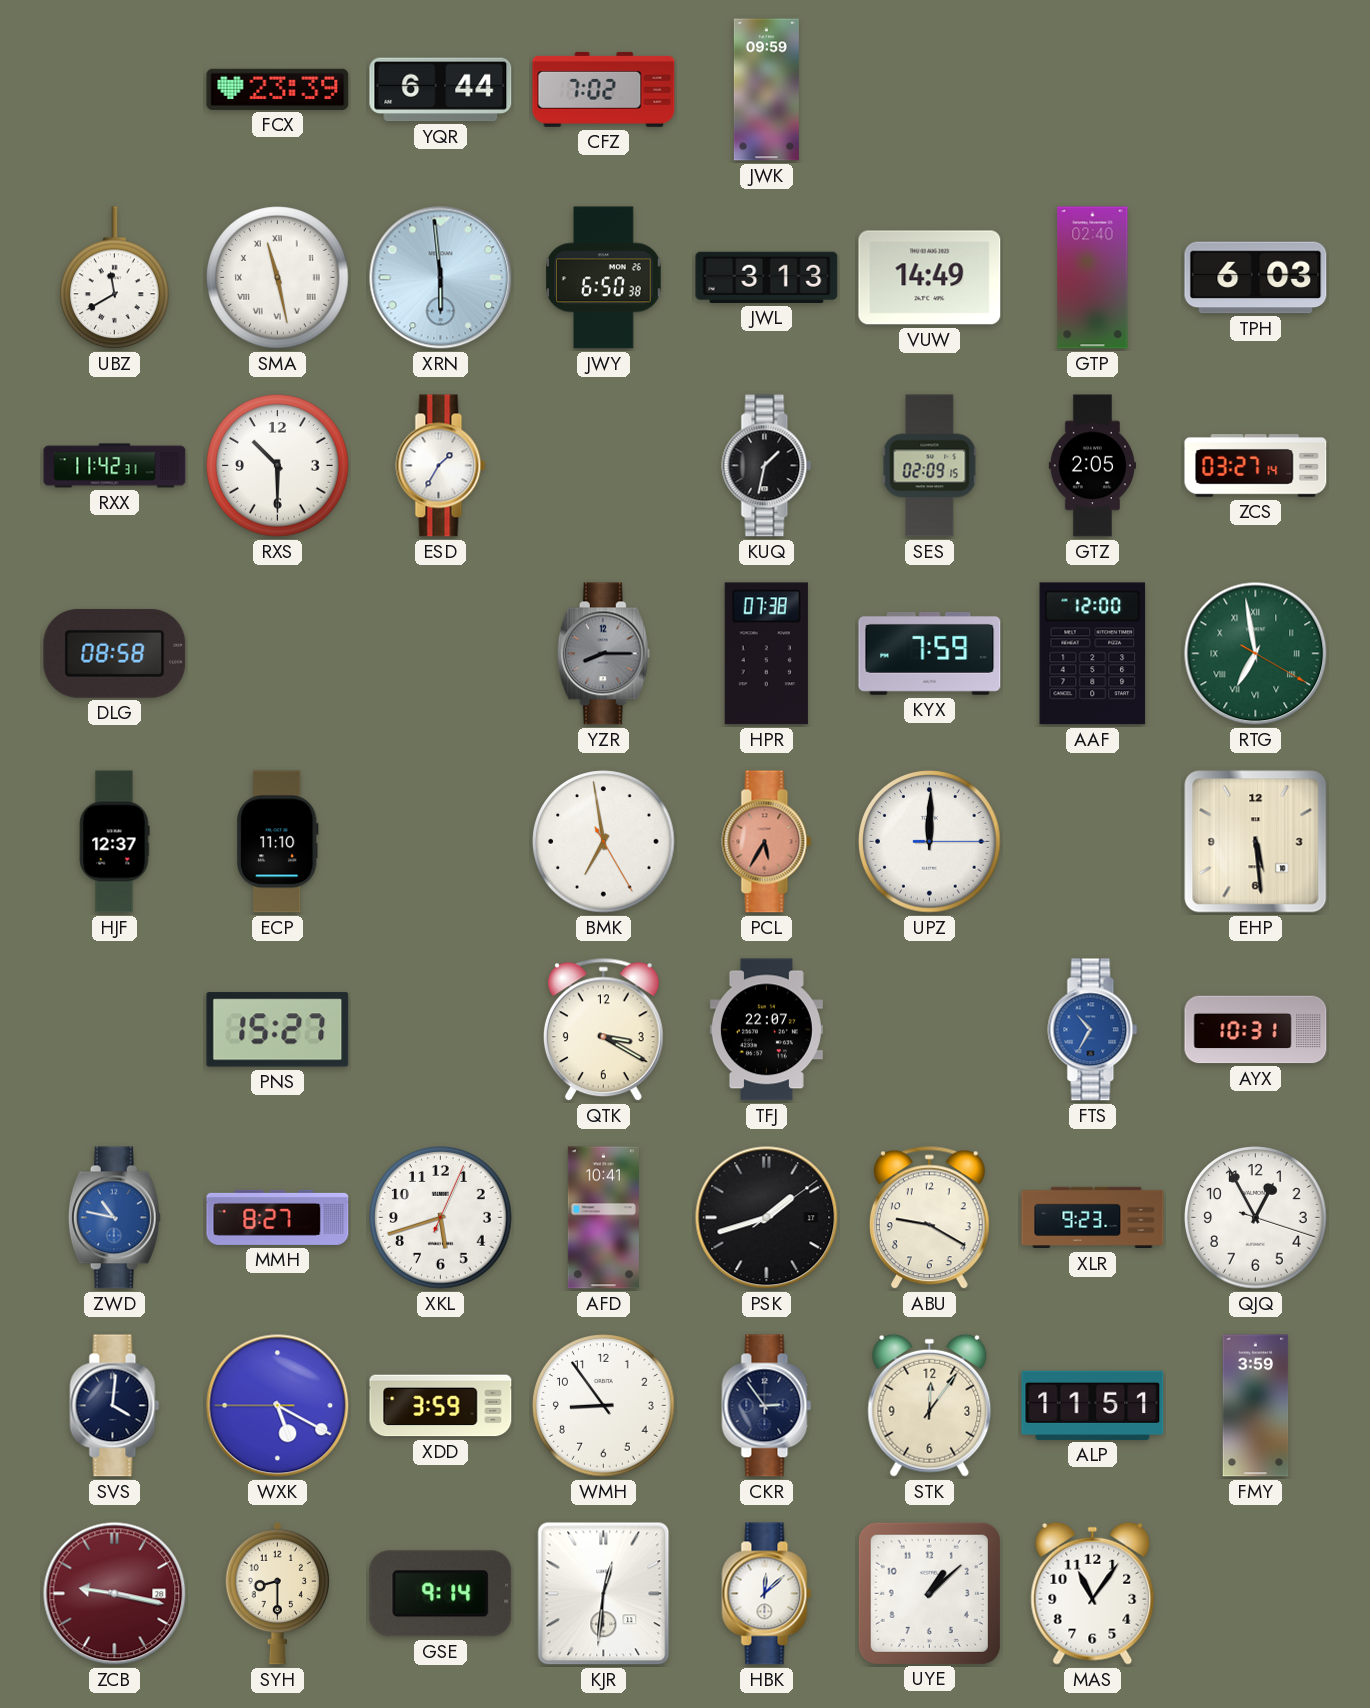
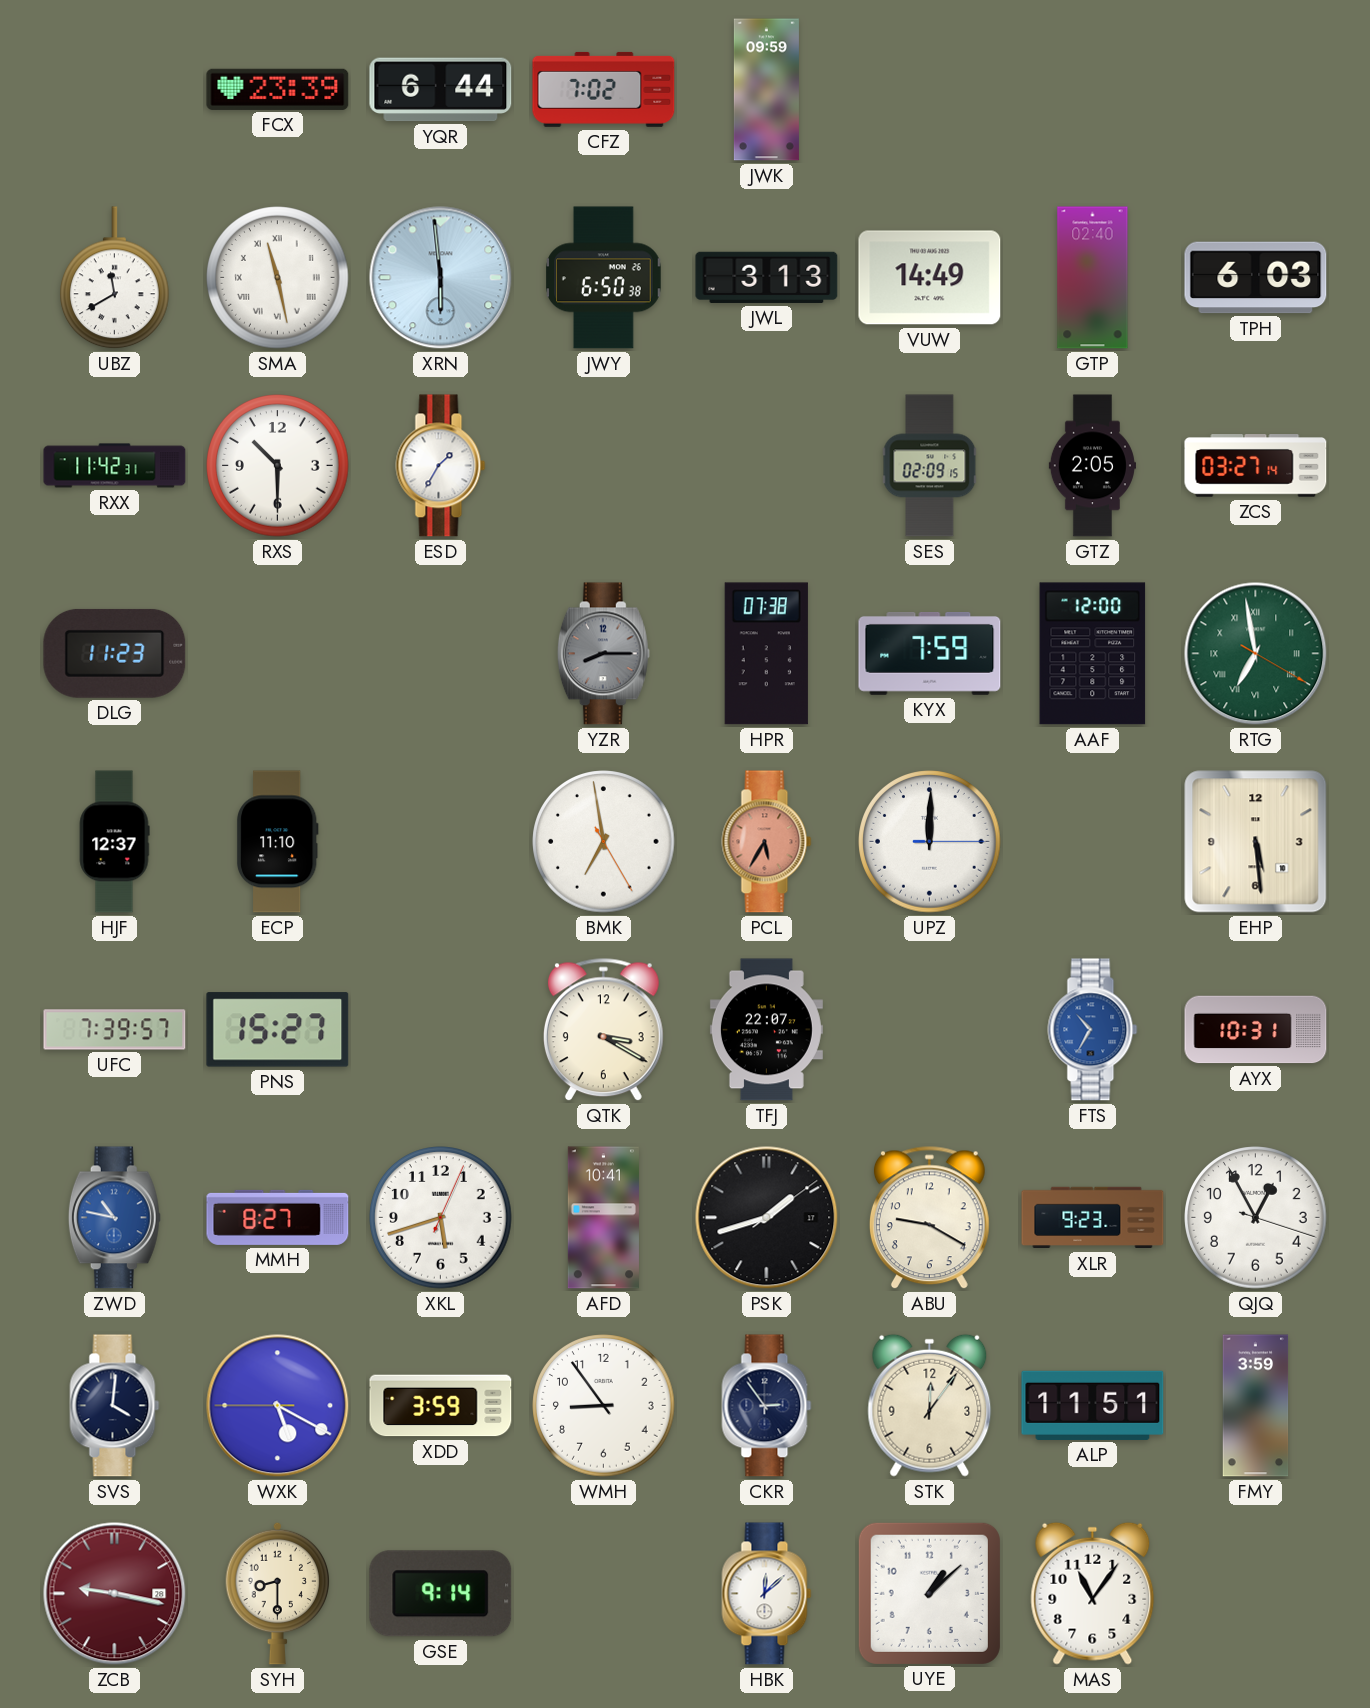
KUQ: 1:32 -> none
DLG: 08:58 -> 11:23
UFC: none -> 7:39
KJR: 12:31 -> none
